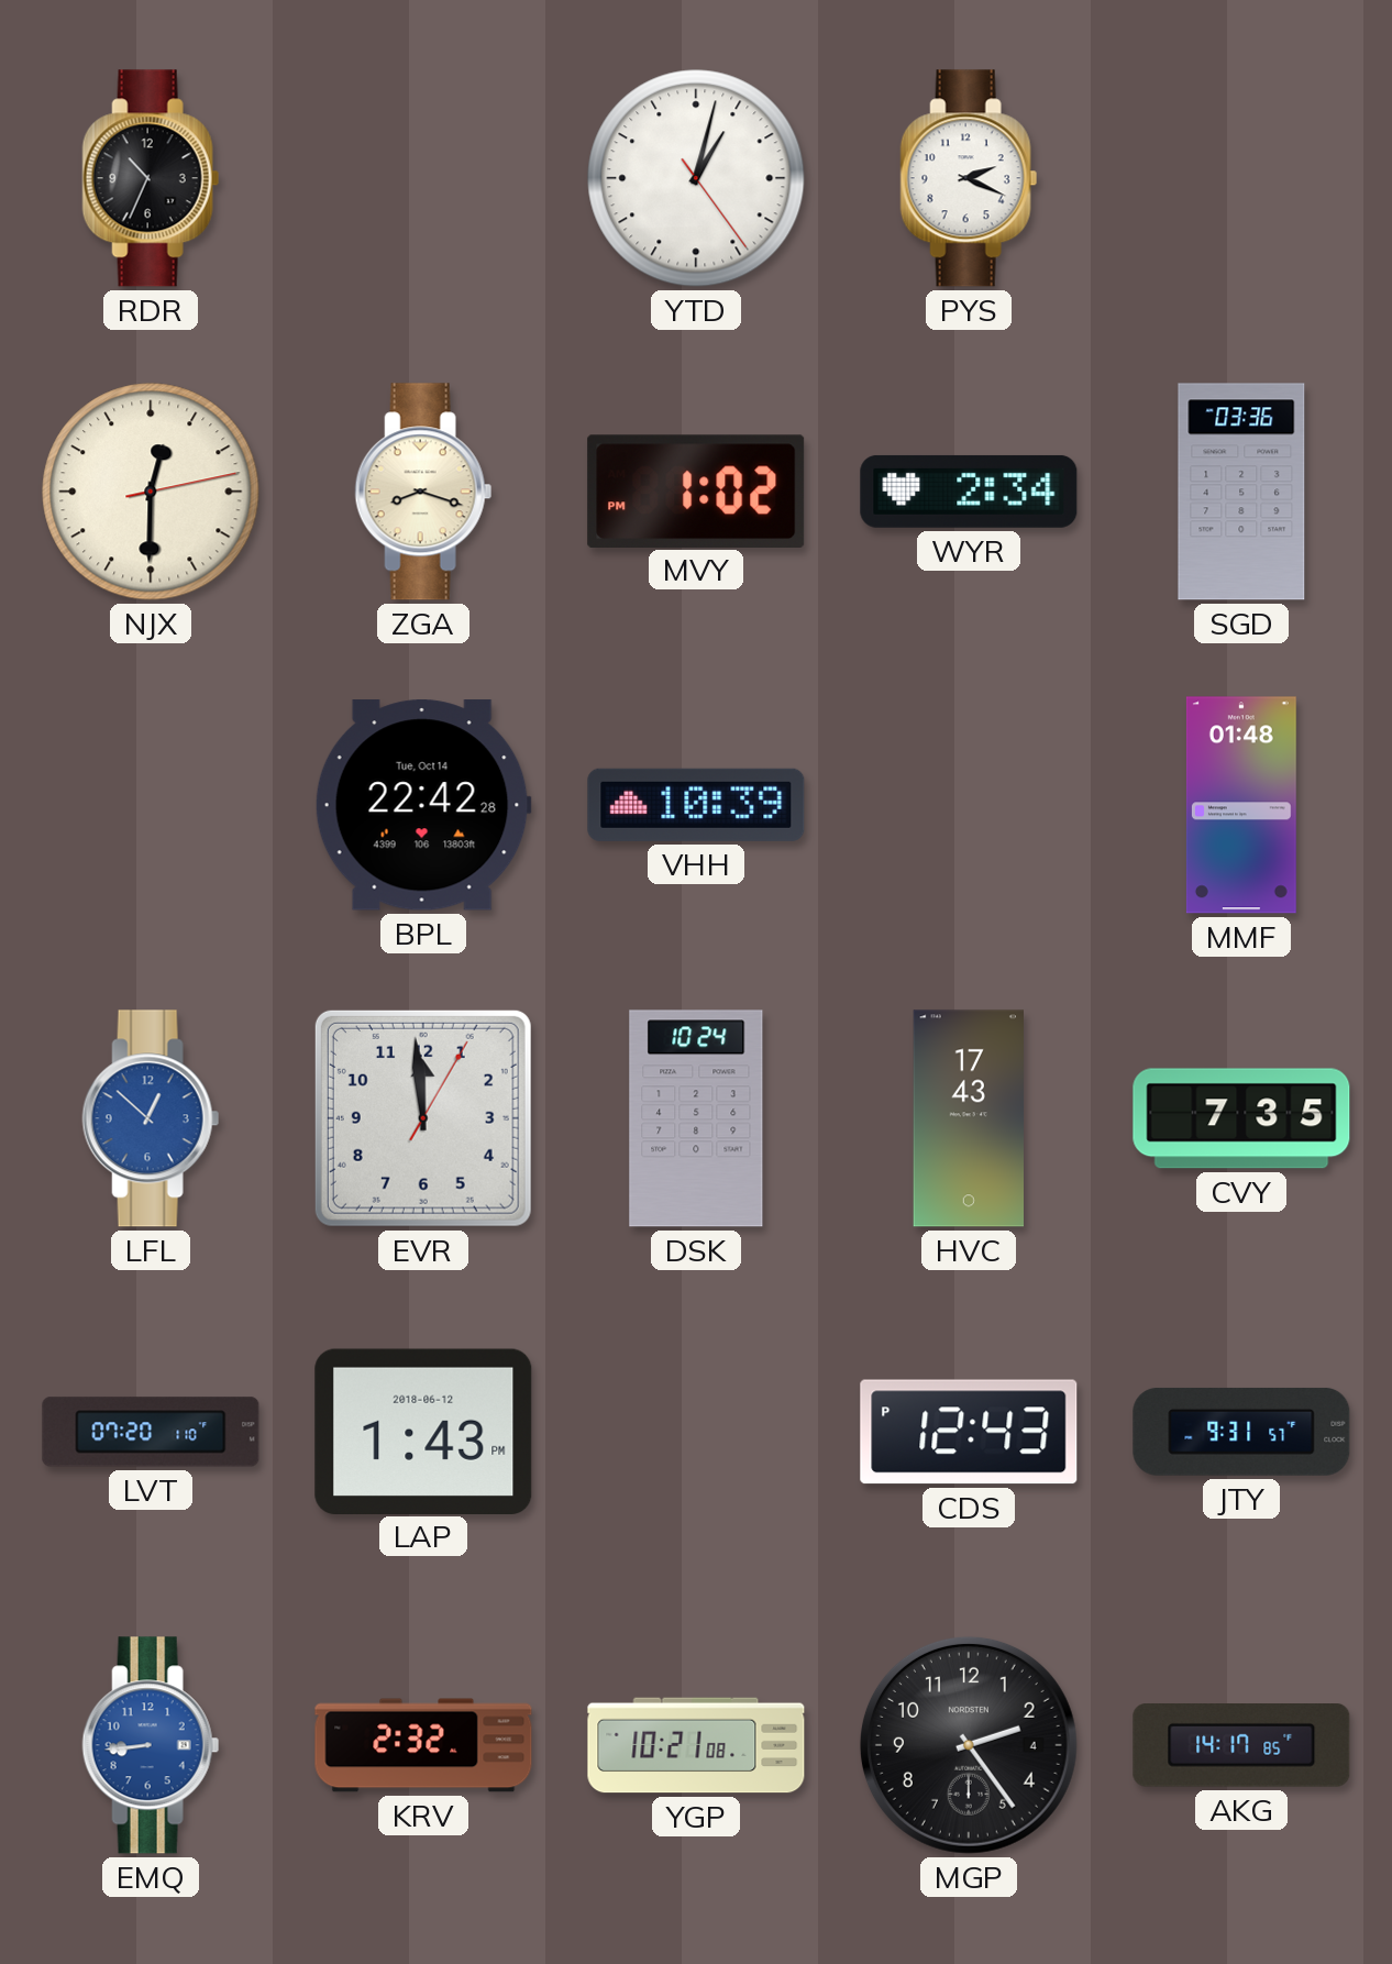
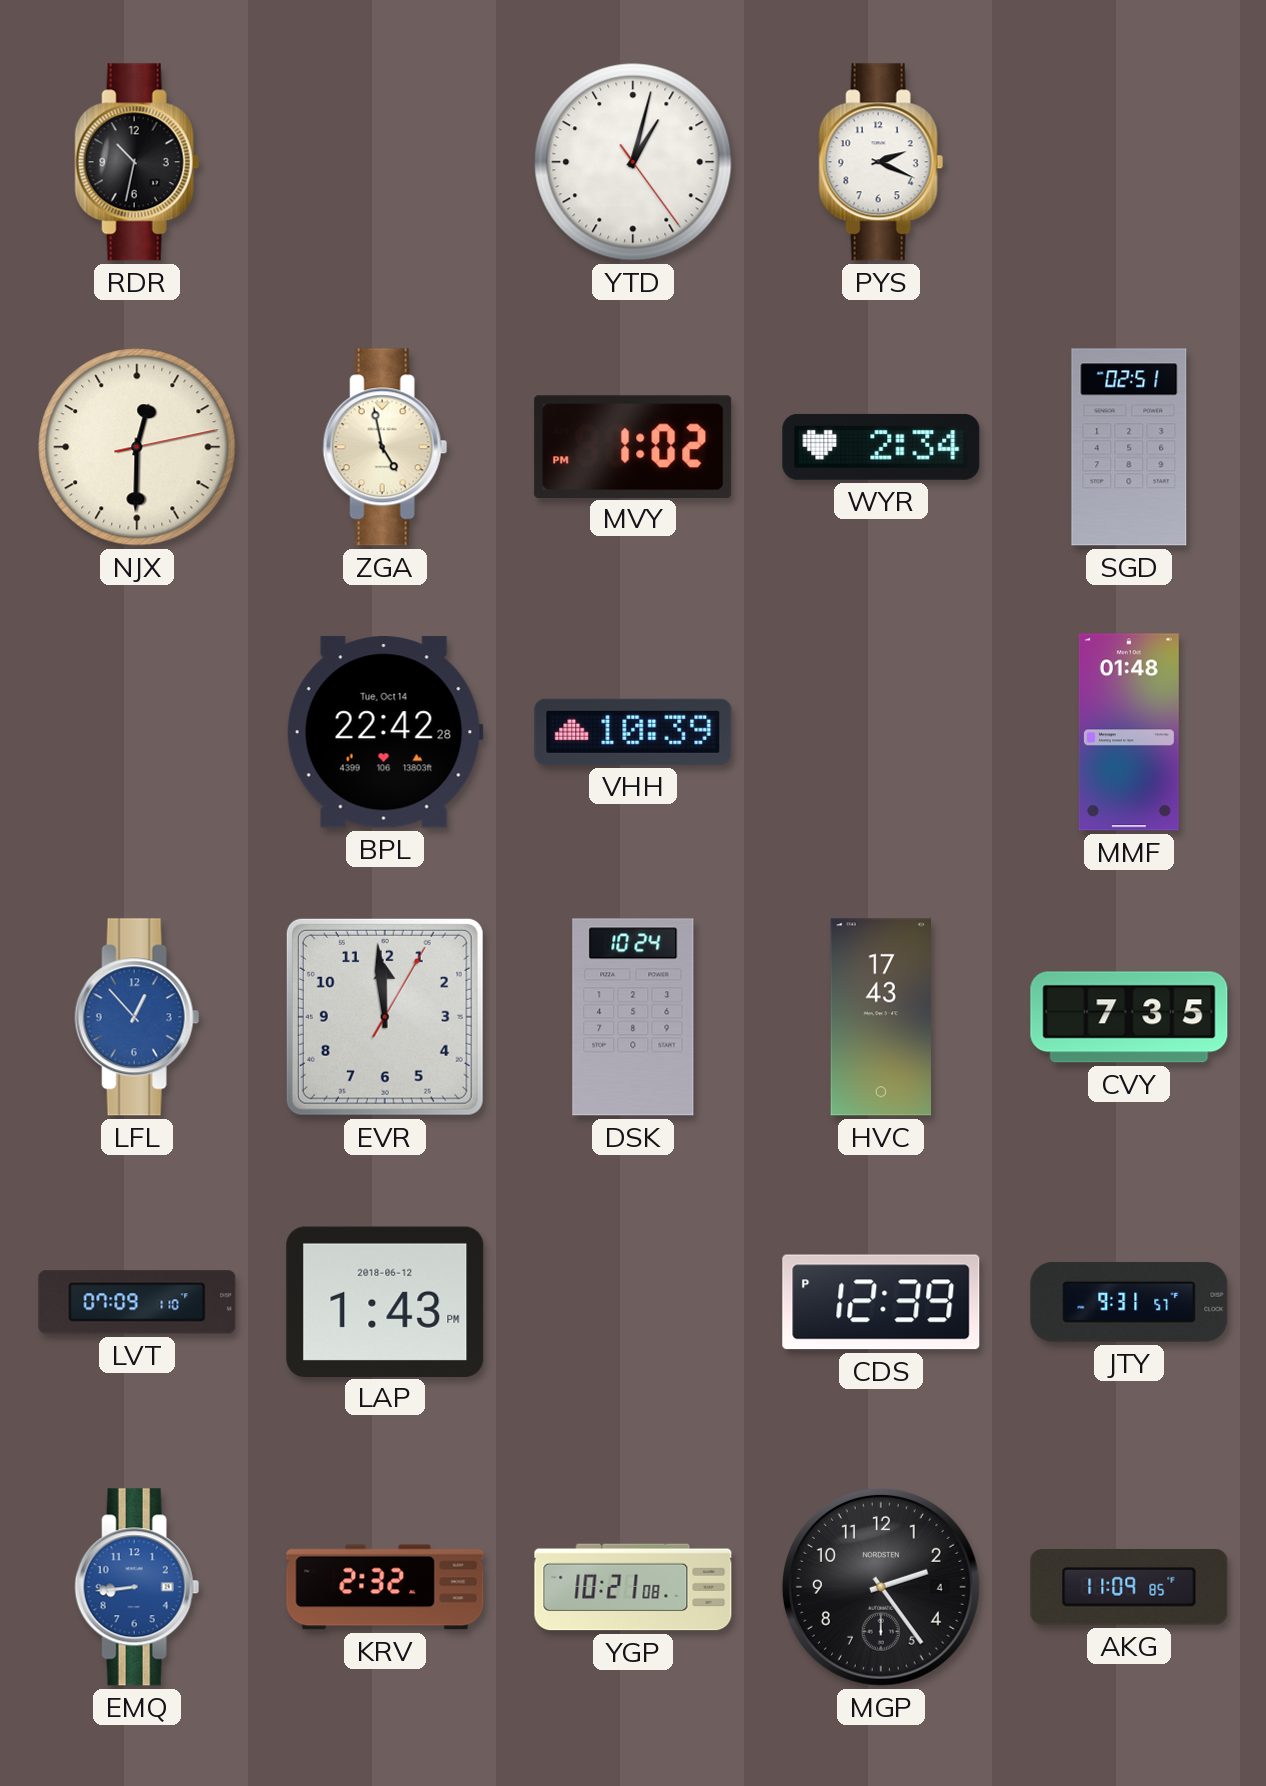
RDR: 10:34 -> 10:32
ZGA: 8:18 -> 4:58
SGD: 03:36 -> 02:51
LFL: 12:52 -> 12:53
LVT: 07:20 -> 07:09
CDS: 12:43 -> 12:39
AKG: 14:17 -> 11:09
